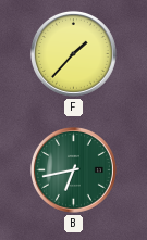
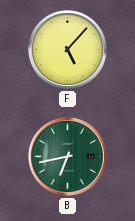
F: 1:37 -> 5:07
